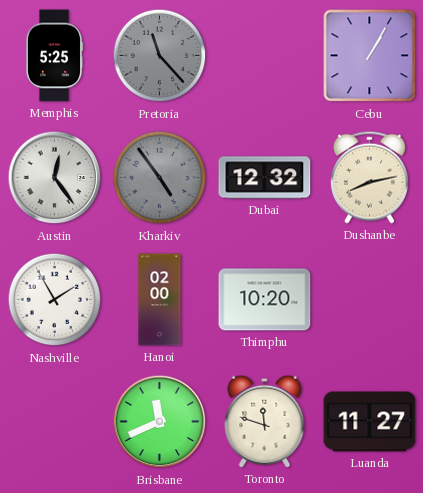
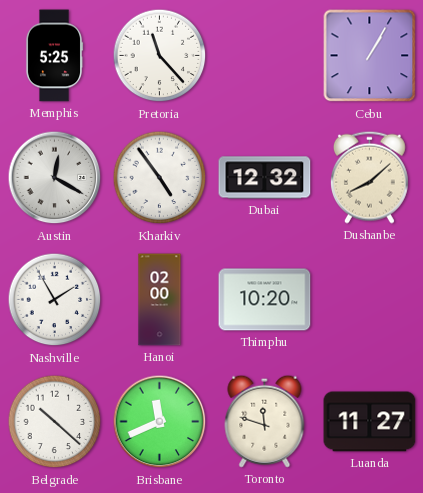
Pretoria dial: grey -> white
Austin: 12:24 -> 12:20
Kharkiv dial: grey -> white
Dushanbe: 8:13 -> 8:08
Belgrade: none -> 10:22
